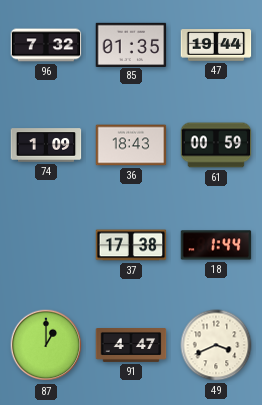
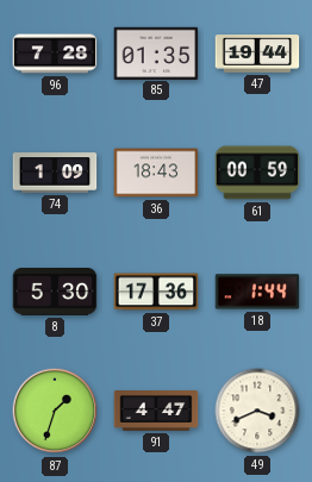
96: 7:32 -> 7:28
8: none -> 5:30
37: 17:38 -> 17:36
87: 1:00 -> 1:33
